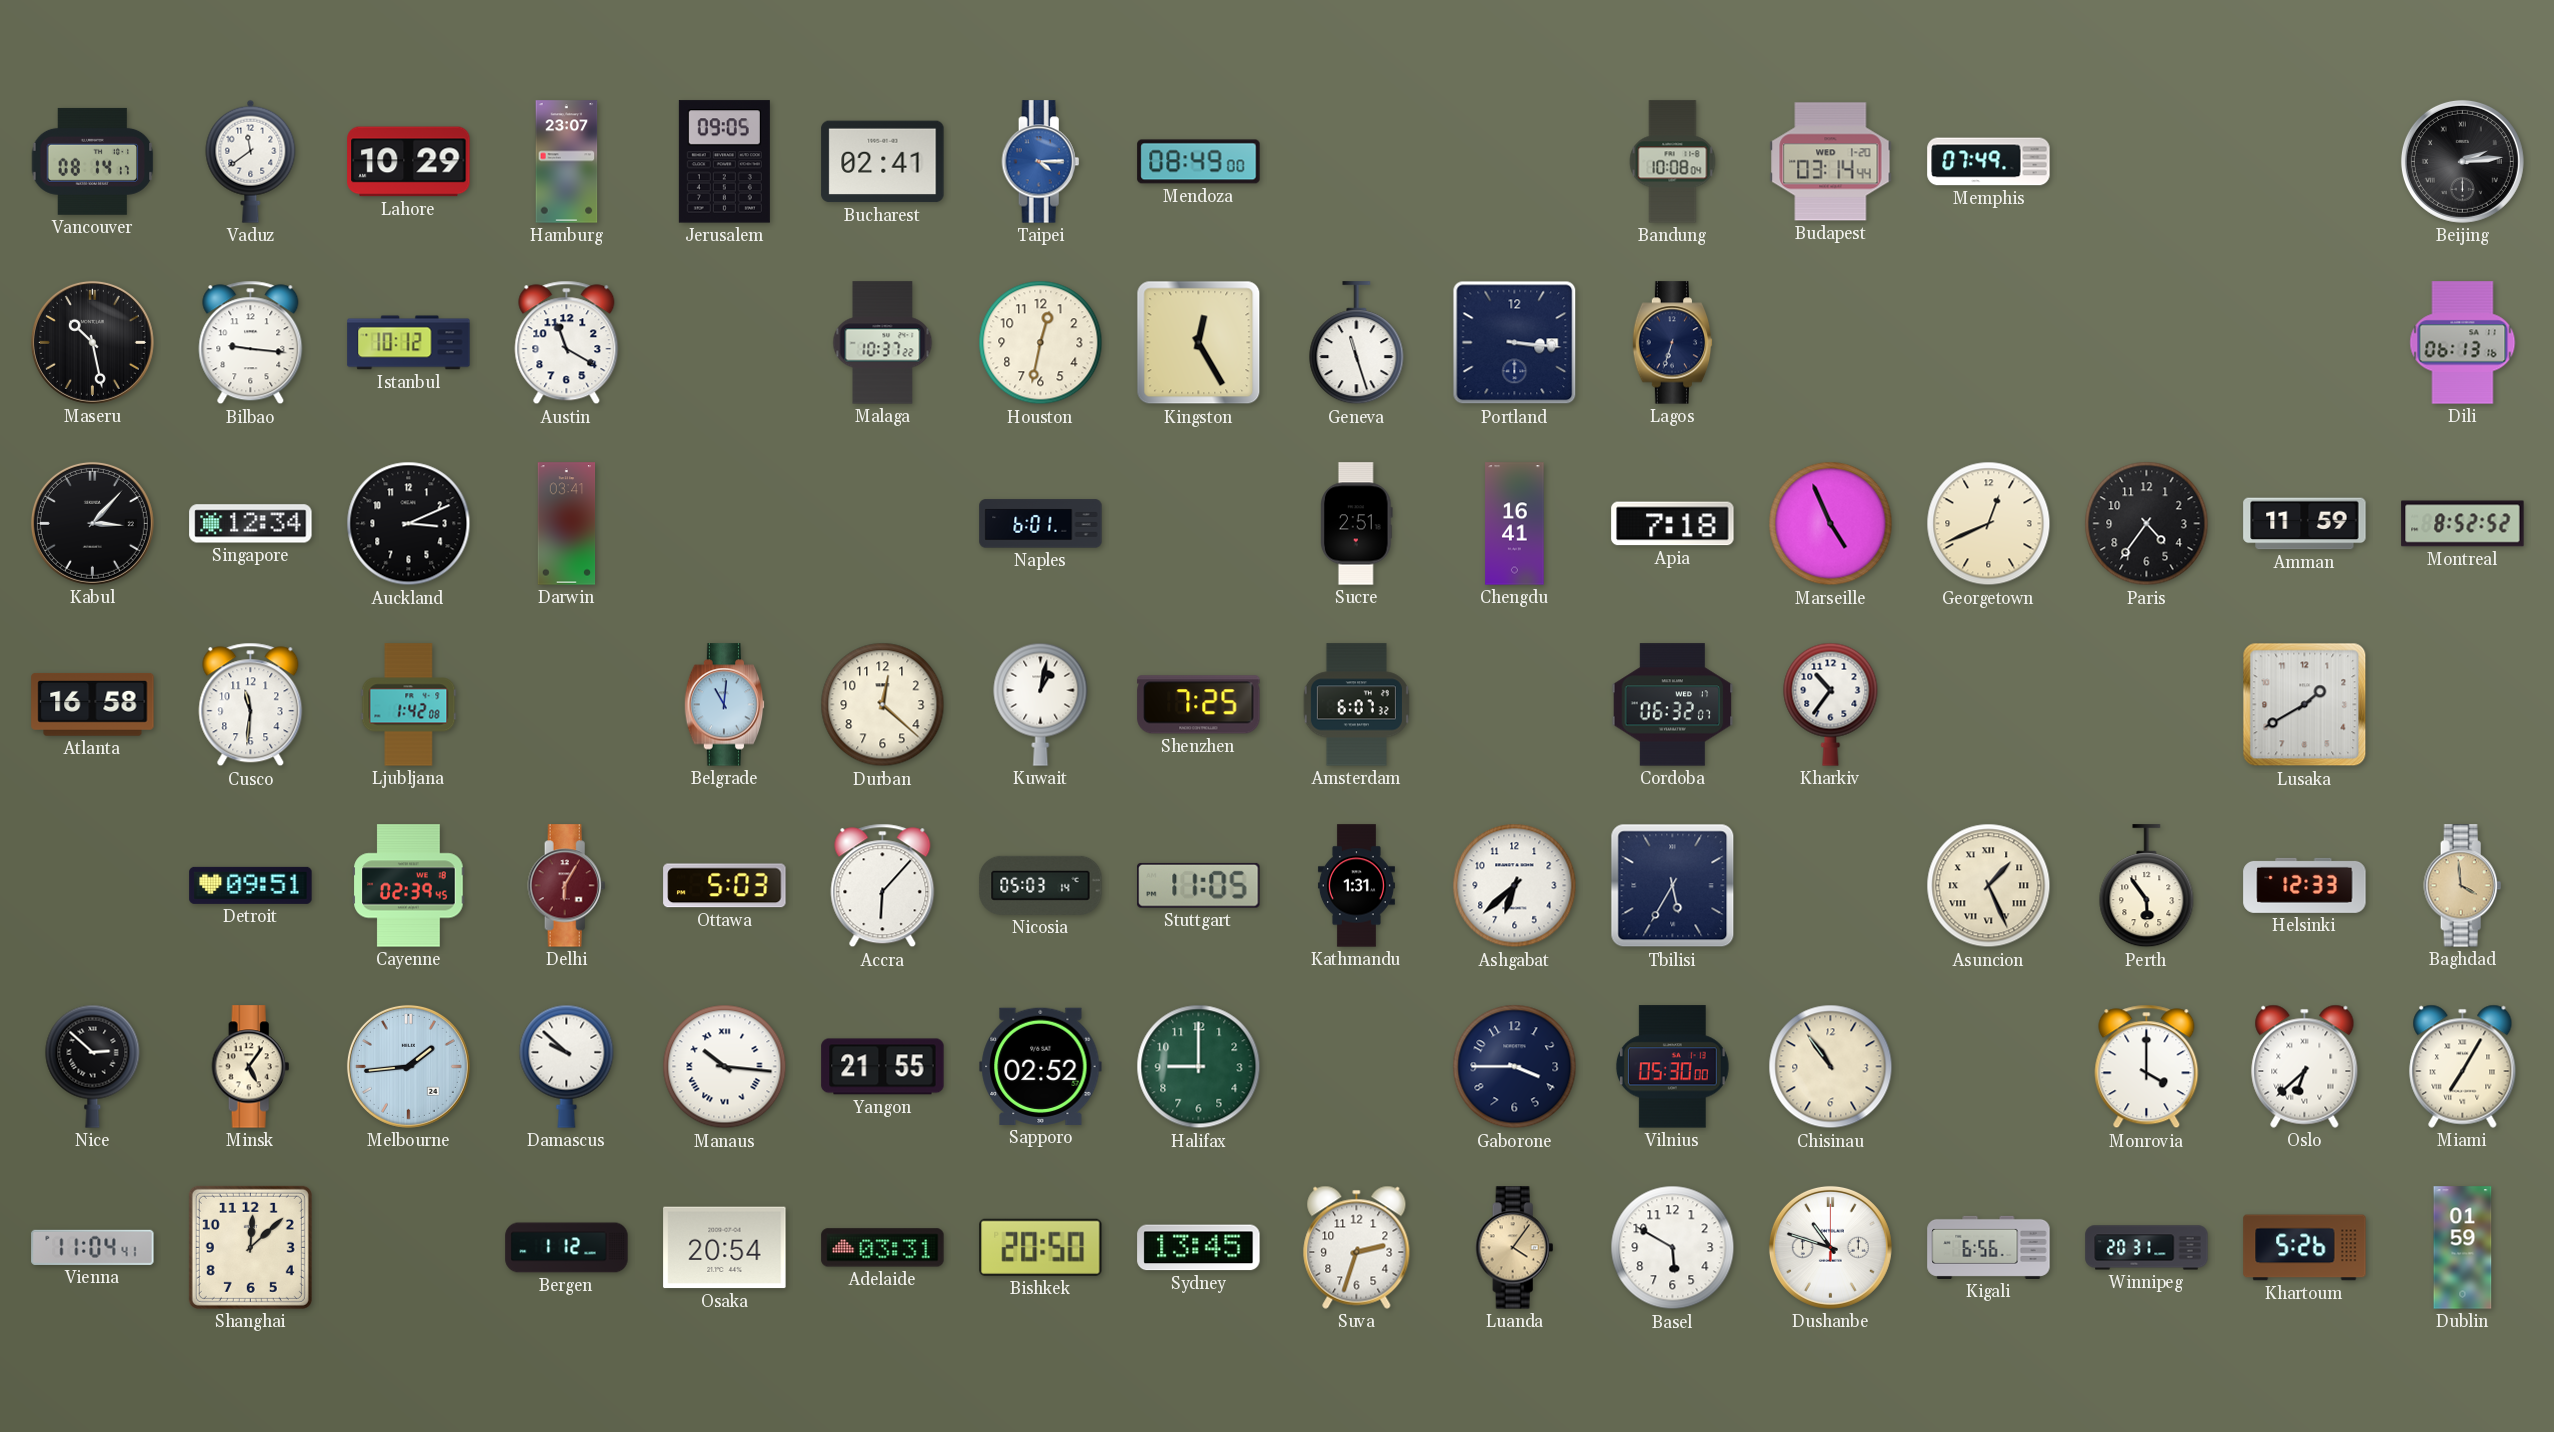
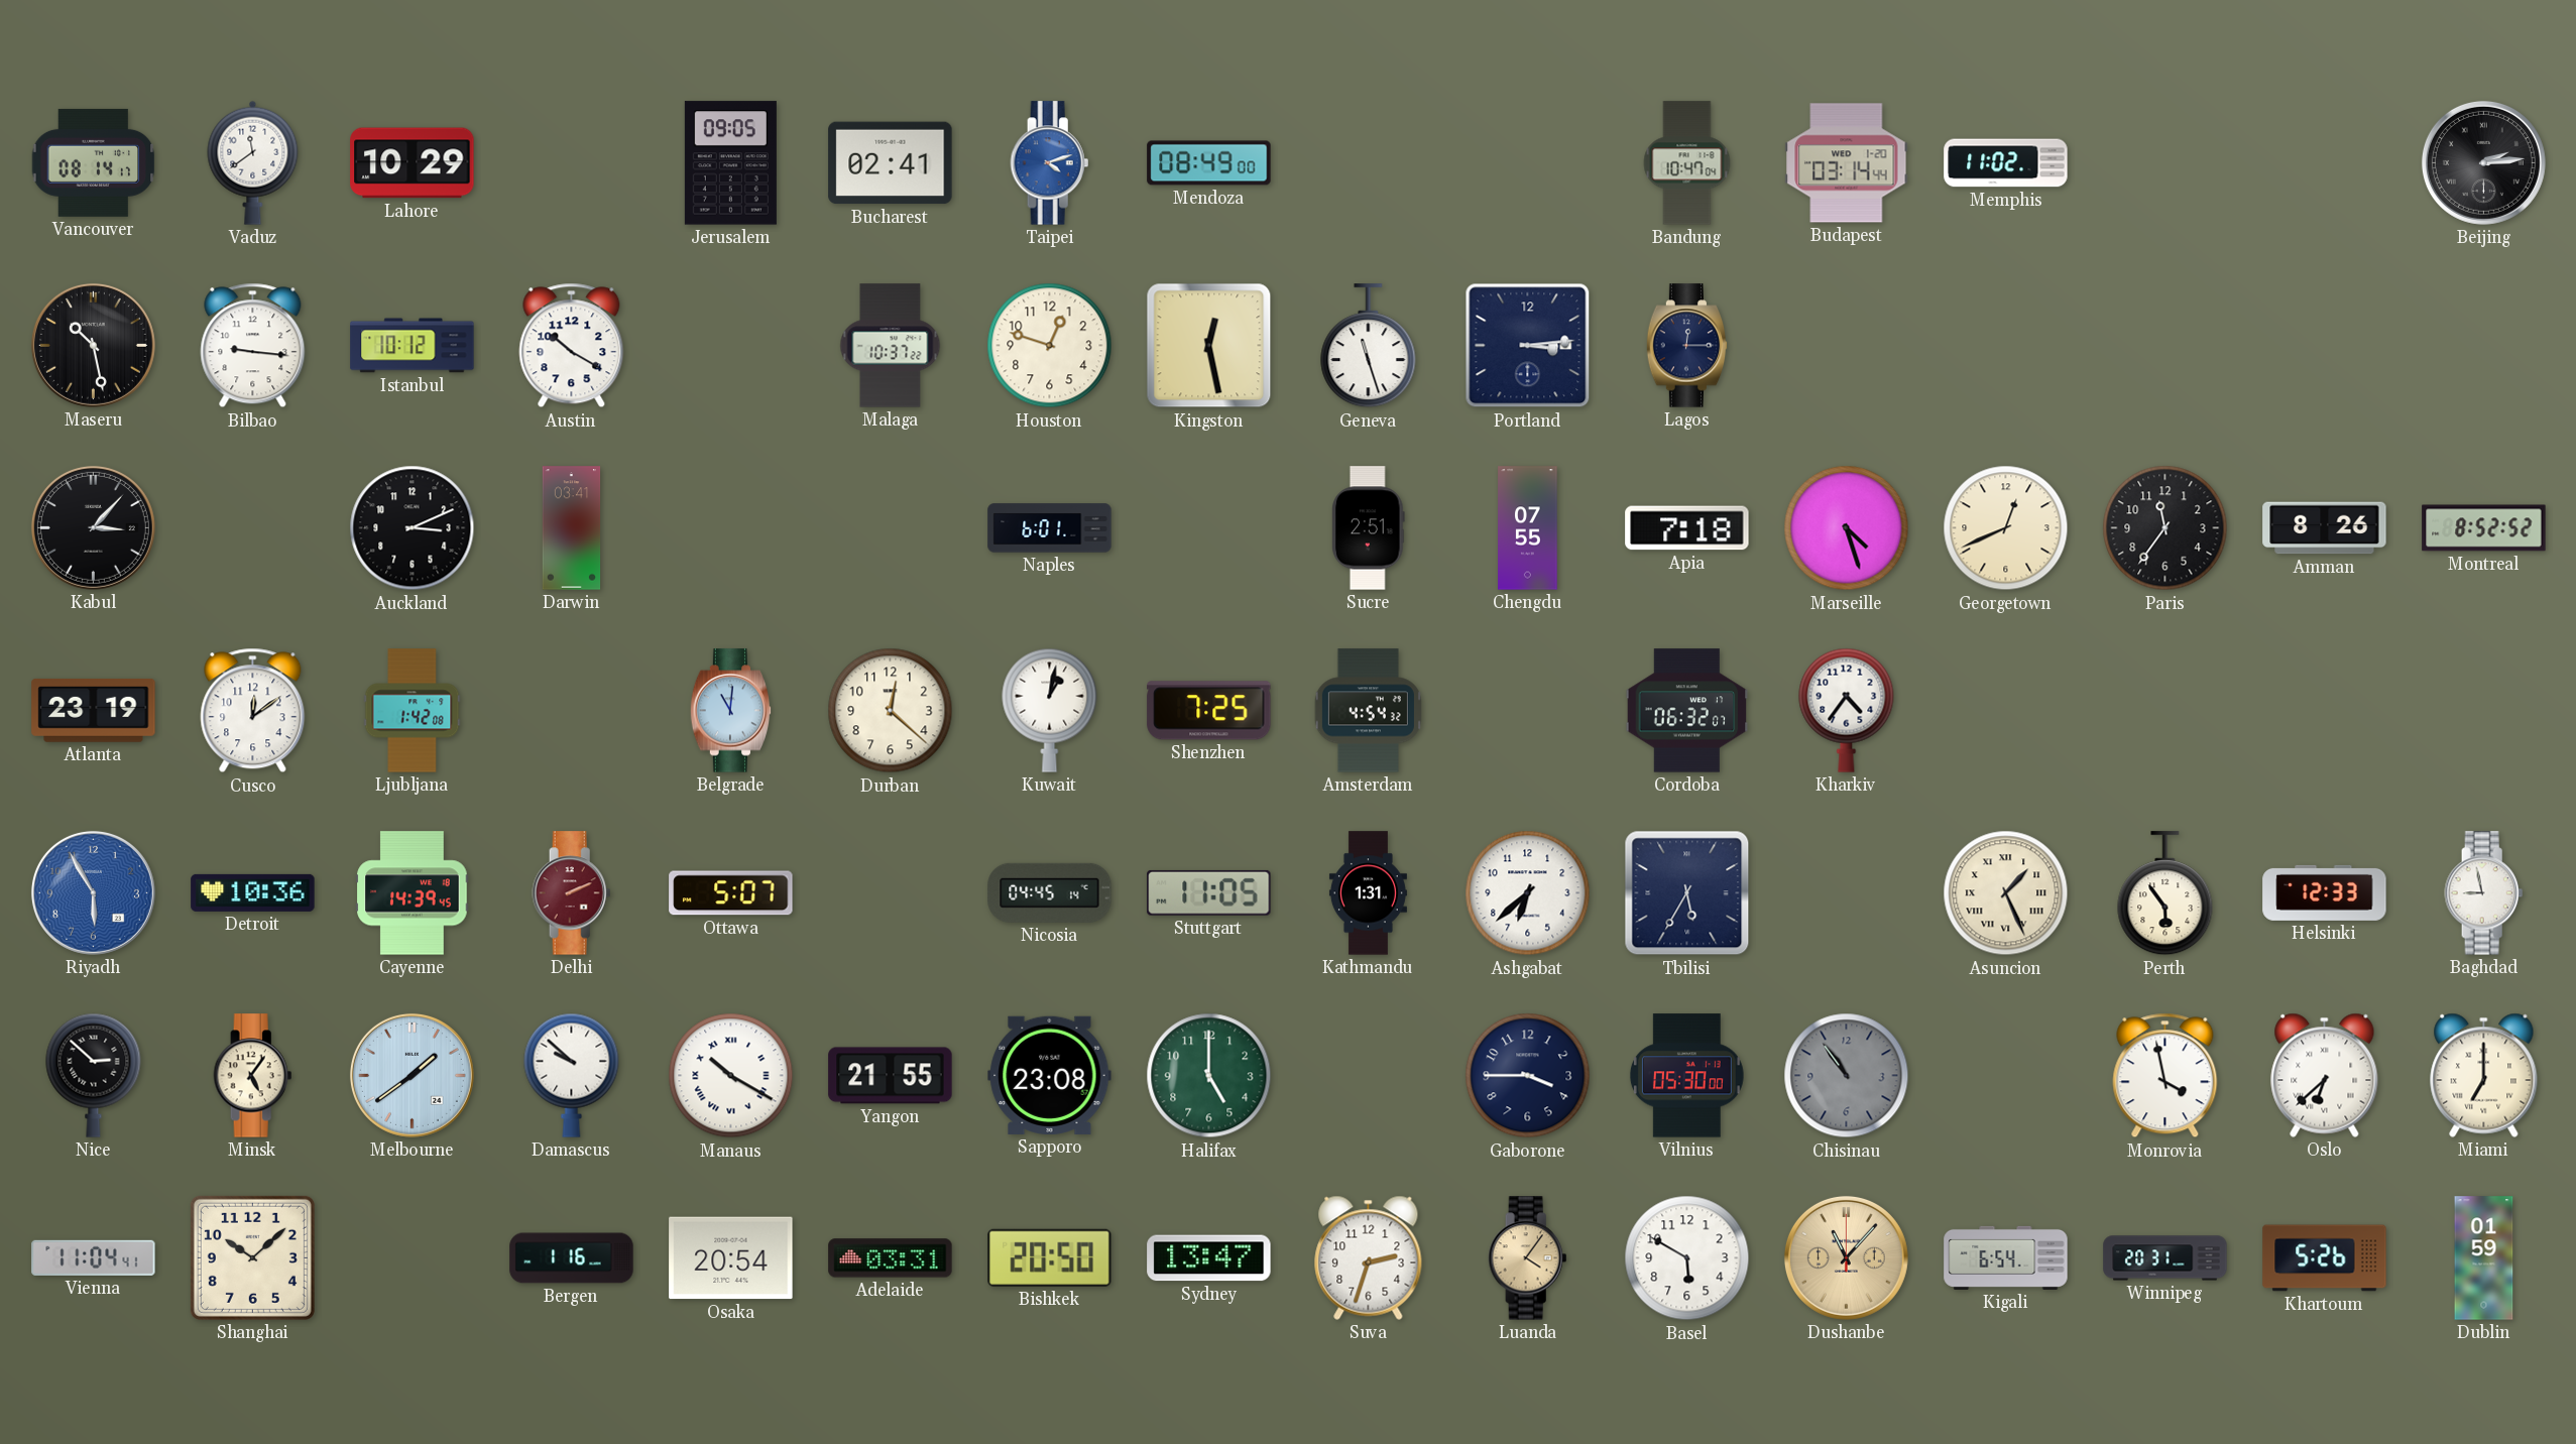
Hamburg: 23:07 -> none
Taipei: 4:15 -> 4:12
Bandung: 10:08 -> 10:47
Memphis: 07:49 -> 11:02
Austin: 11:20 -> 10:20
Houston: 12:32 -> 12:48
Kingston: 12:25 -> 12:28
Portland: 3:16 -> 3:14
Lagos: 6:33 -> 12:15
Dili: 06:13 -> none
Singapore: 12:34 -> none
Chengdu: 16:41 -> 07:55
Marseille: 4:56 -> 4:27
Paris: 4:36 -> 11:36
Amman: 11:59 -> 8:26
Atlanta: 16:58 -> 23:19
Cusco: 11:31 -> 12:09
Amsterdam: 6:07 -> 4:54
Kharkiv: 10:36 -> 4:36
Lusaka: 1:40 -> none
Riyadh: none -> 5:55
Detroit: 09:51 -> 10:36
Cayenne: 02:39 -> 14:39
Delhi: 6:05 -> 2:11
Ottawa: 5:03 -> 5:07
Accra: 6:07 -> none
Nicosia: 05:03 -> 04:45
Baghdad: 3:59 -> 8:58
Baghdad dial: champagne -> white
Melbourne: 1:44 -> 1:39
Manaus: 10:16 -> 10:20
Sapporo: 02:52 -> 23:08
Halifax: 9:00 -> 5:00
Chisinau dial: cream -> grey
Monrovia: 4:00 -> 3:58
Miami: 7:05 -> 7:00
Shanghai: 12:08 -> 10:08
Bergen: 1:12 -> 1:16
Sydney: 13:45 -> 13:47
Dushanbe: 10:48 -> 11:07
Dushanbe dial: white -> champagne
Kigali: 6:56 -> 6:54
